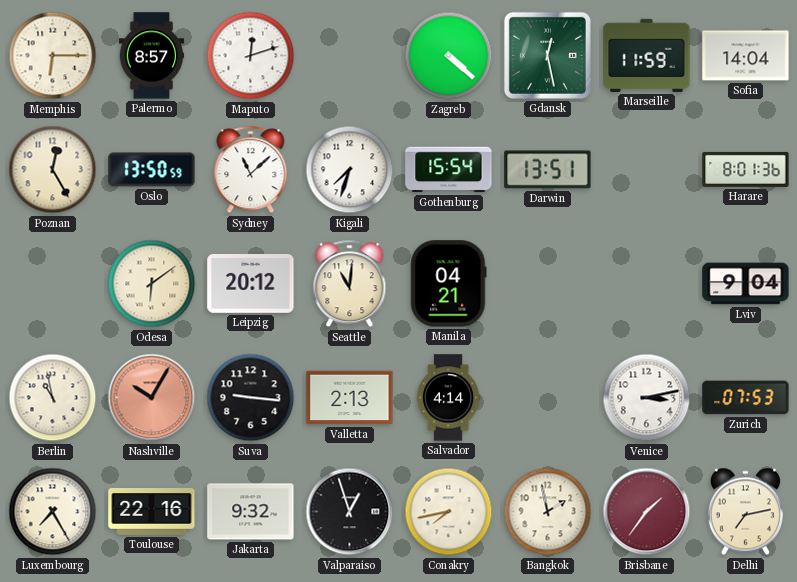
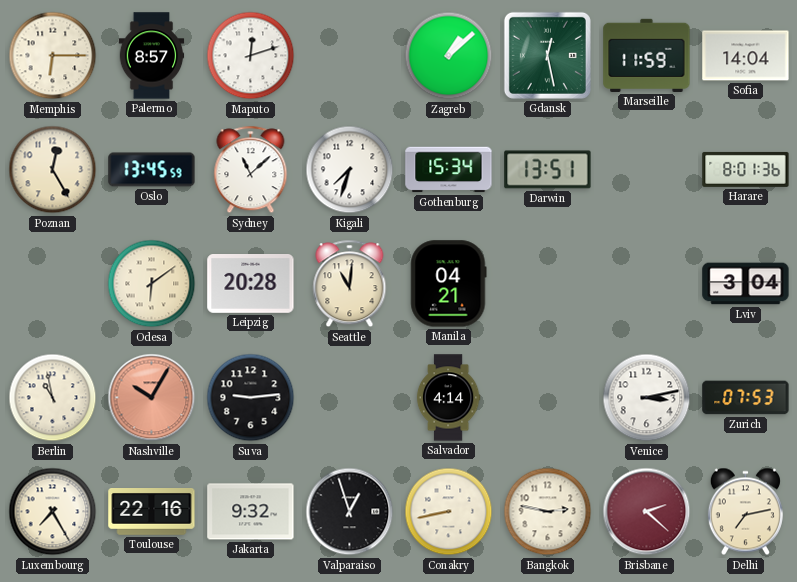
Zagreb: 4:22 -> 1:08
Oslo: 13:50 -> 13:45
Gothenburg: 15:54 -> 15:34
Leipzig: 20:12 -> 20:28
Lviv: 9:04 -> 3:04
Suva: 9:16 -> 9:14
Valletta: 2:13 -> none
Conakry: 7:43 -> 8:43
Bangkok: 1:58 -> 2:47
Brisbane: 1:36 -> 2:22
